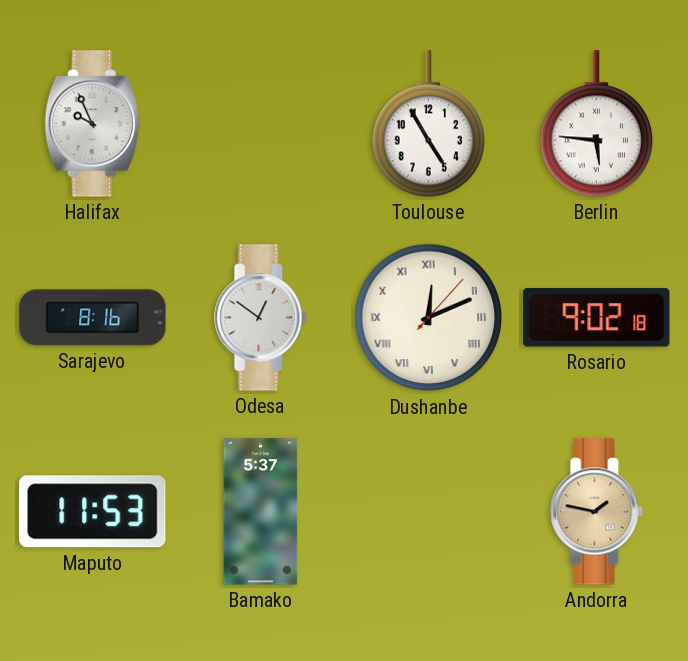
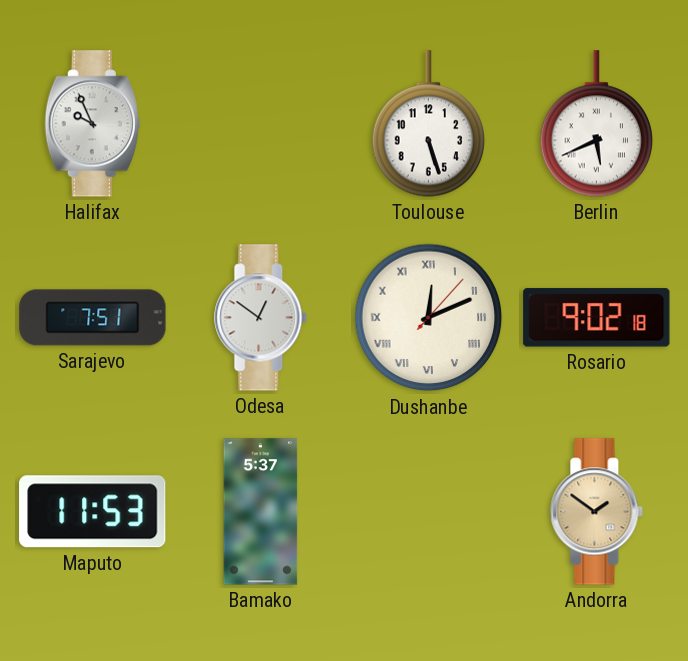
Toulouse: 4:55 -> 5:27
Berlin: 5:46 -> 5:41
Sarajevo: 8:16 -> 7:51
Andorra: 1:47 -> 1:51
